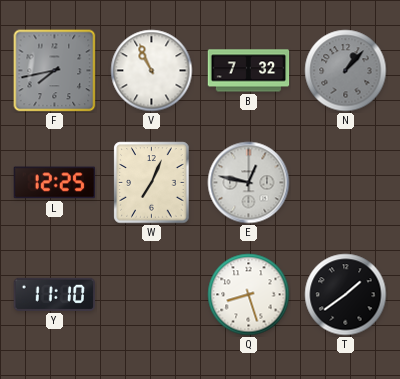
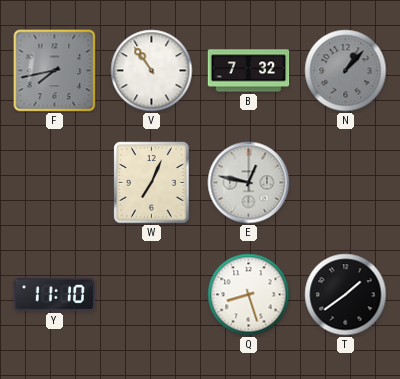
V: 10:56 -> 10:54
L: 12:25 -> none
